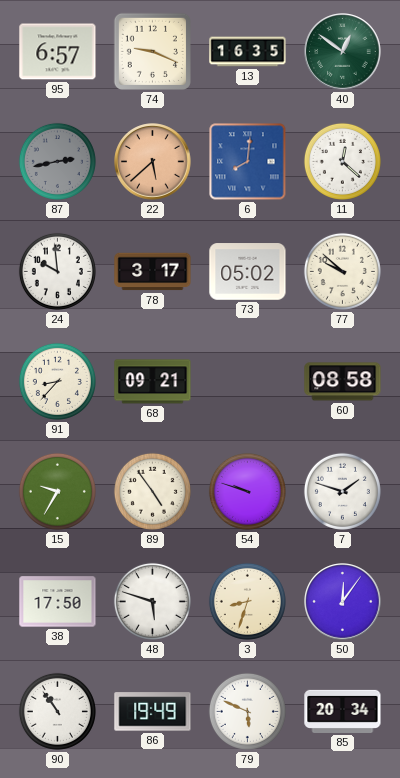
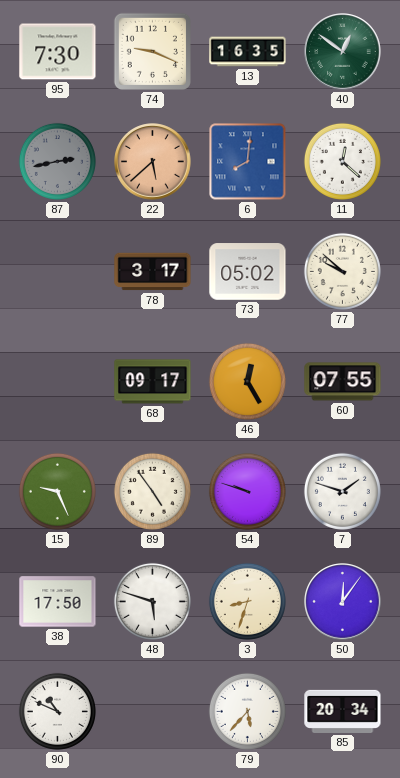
95: 6:57 -> 7:30
24: 9:59 -> none
91: 8:37 -> none
68: 09:21 -> 09:17
46: none -> 12:25
60: 08:58 -> 07:55
15: 9:35 -> 9:26
90: 10:54 -> 10:49
86: 19:49 -> none
79: 5:49 -> 5:37
